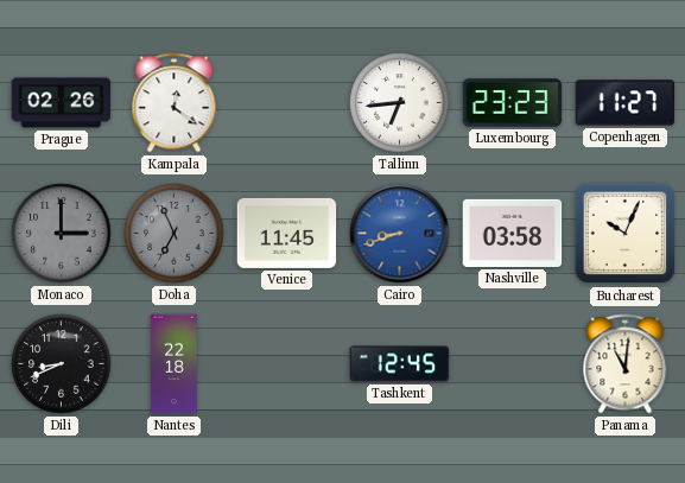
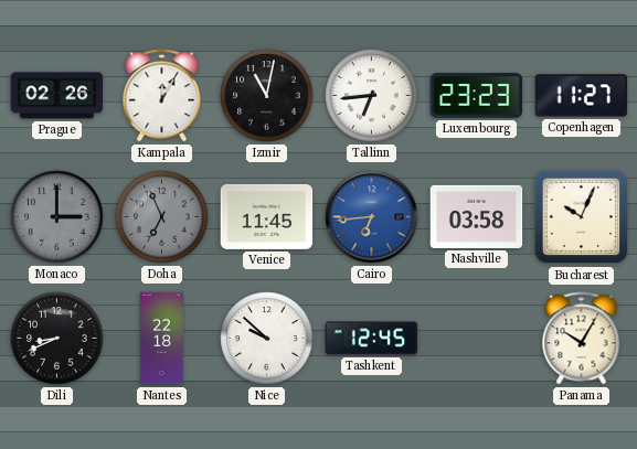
Kampala: 12:21 -> 12:05
Izmir: none -> 11:02
Cairo: 8:42 -> 6:44
Nice: none -> 9:52
Panama: 11:01 -> 10:05
